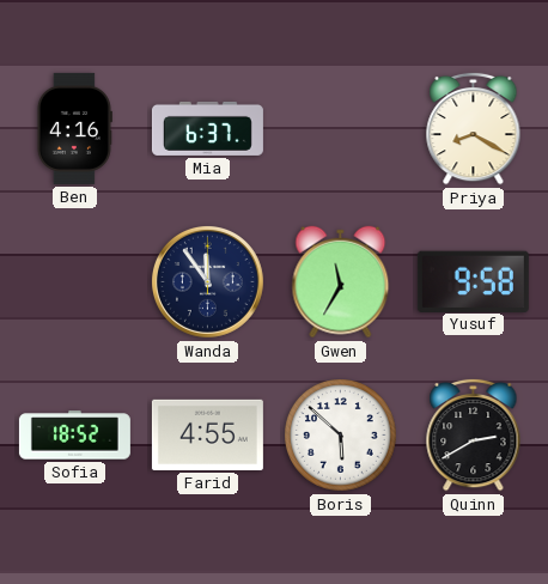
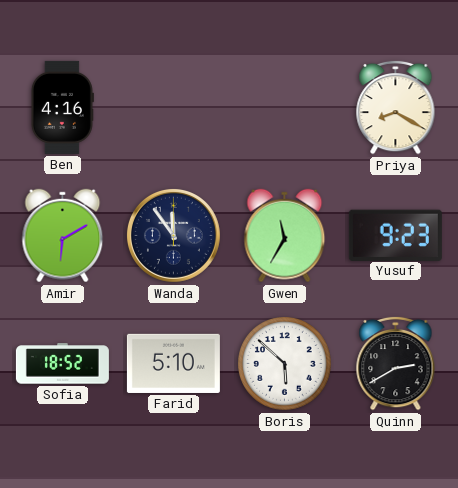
Mia: 6:37 -> none
Amir: none -> 6:10
Yusuf: 9:58 -> 9:23
Farid: 4:55 -> 5:10
